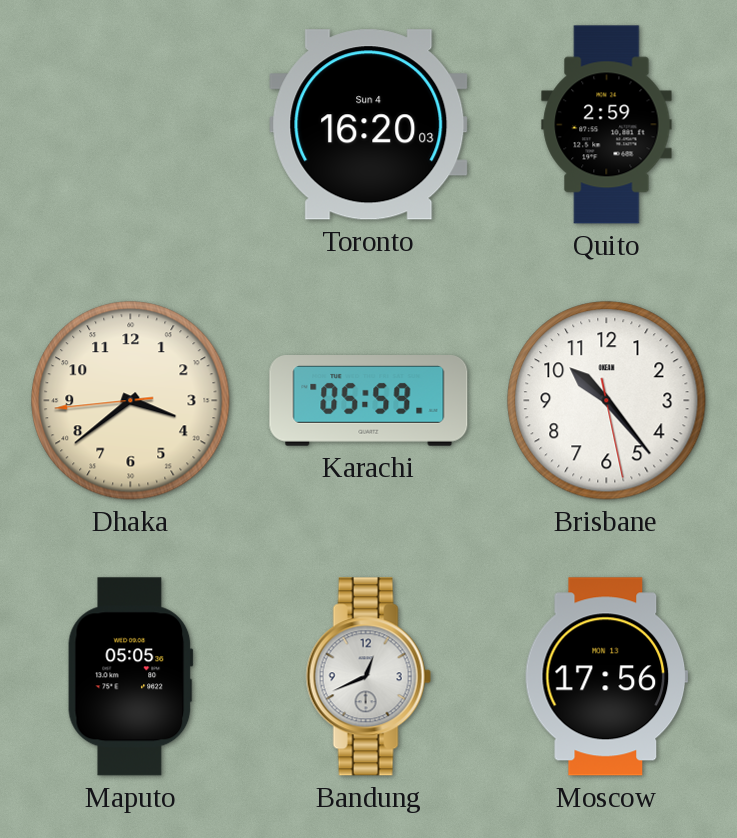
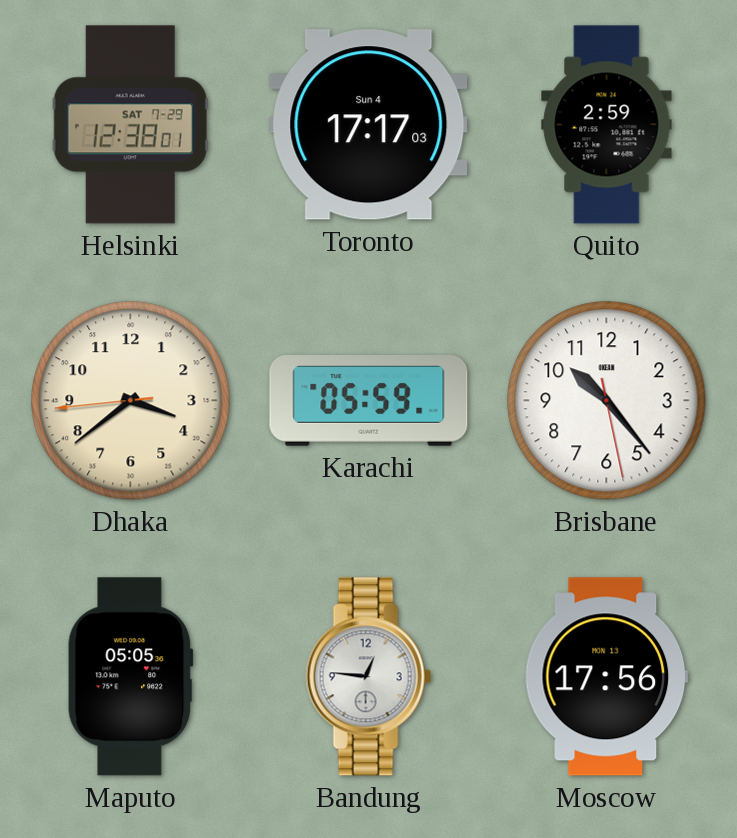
Helsinki: none -> 12:38
Toronto: 16:20 -> 17:17
Bandung: 12:41 -> 12:46
